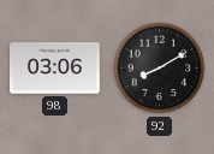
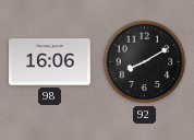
98: 03:06 -> 16:06
